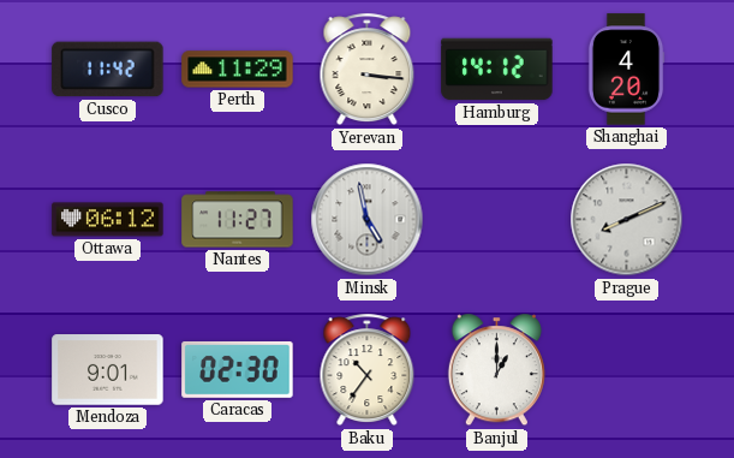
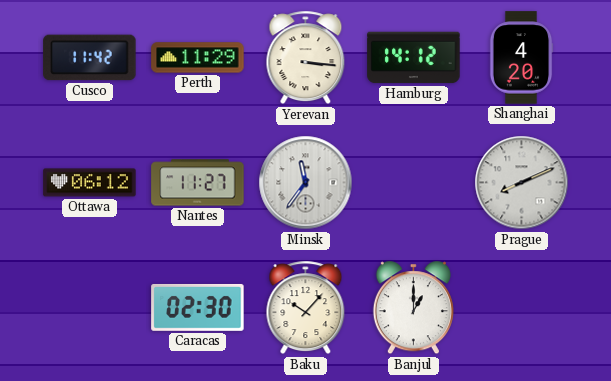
Minsk: 4:58 -> 11:36
Mendoza: 9:01 -> none
Baku: 10:36 -> 10:07
